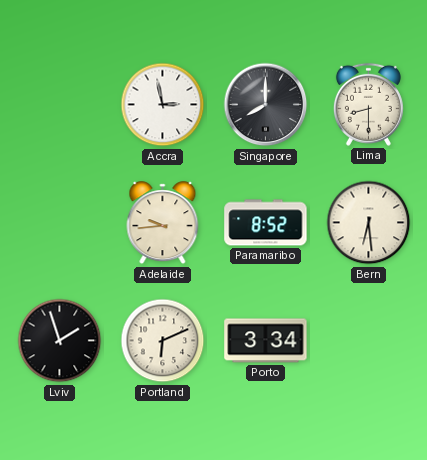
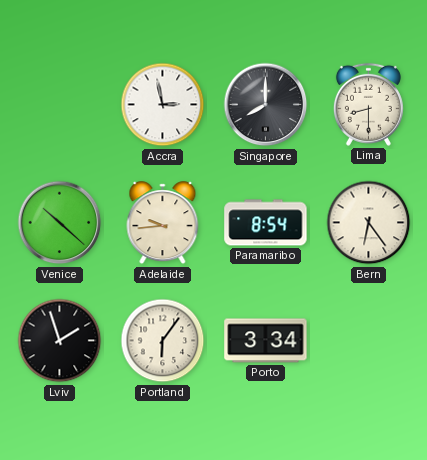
Venice: none -> 10:22
Paramaribo: 8:52 -> 8:54
Bern: 6:29 -> 6:24
Portland: 6:11 -> 6:06
